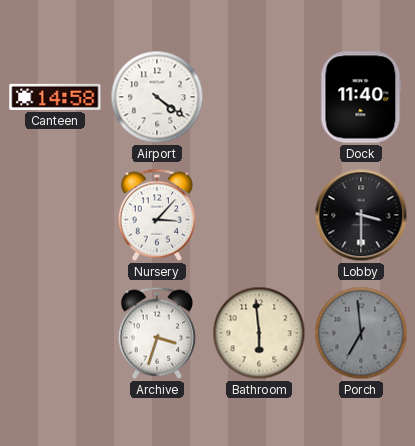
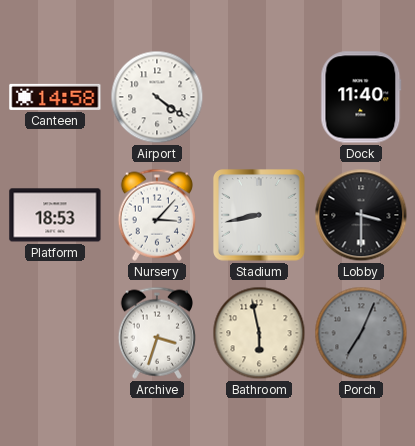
Platform: none -> 18:53
Stadium: none -> 8:43
Bathroom: 5:59 -> 5:58
Porch: 6:59 -> 7:04
